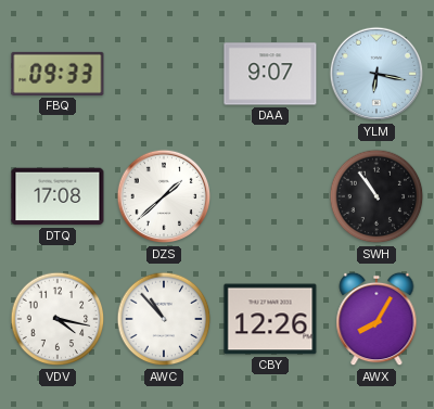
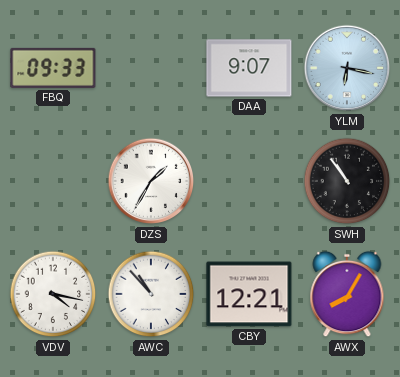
DTQ: 17:08 -> none
DZS: 1:38 -> 1:35
CBY: 12:26 -> 12:21
